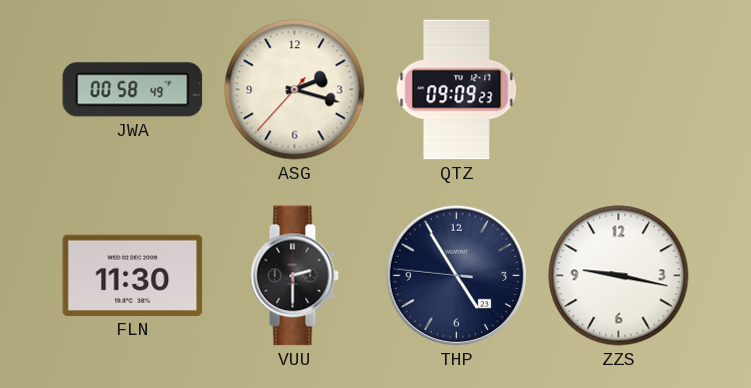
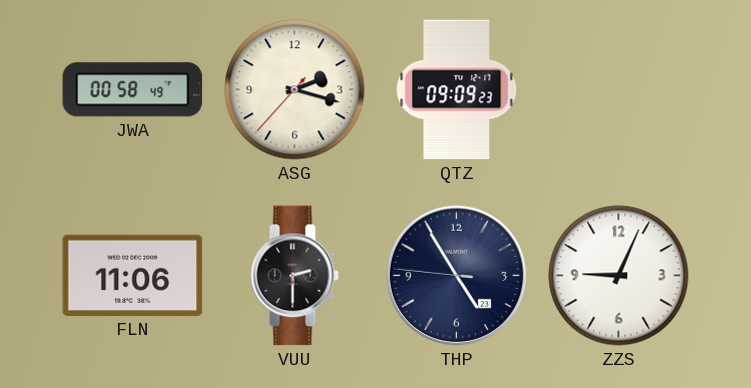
FLN: 11:30 -> 11:06
ZZS: 9:17 -> 9:04
